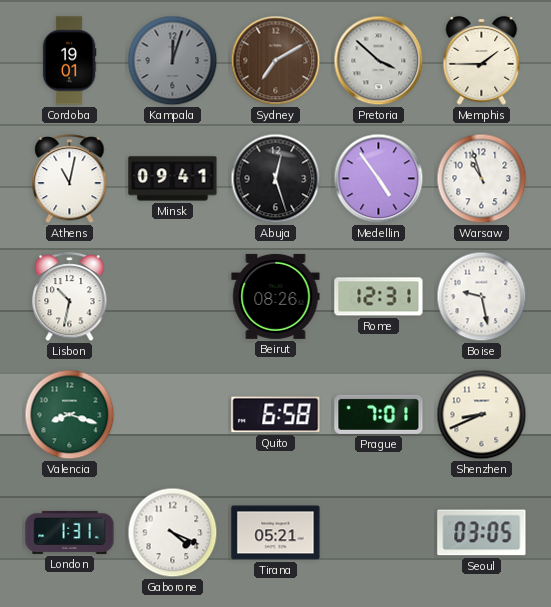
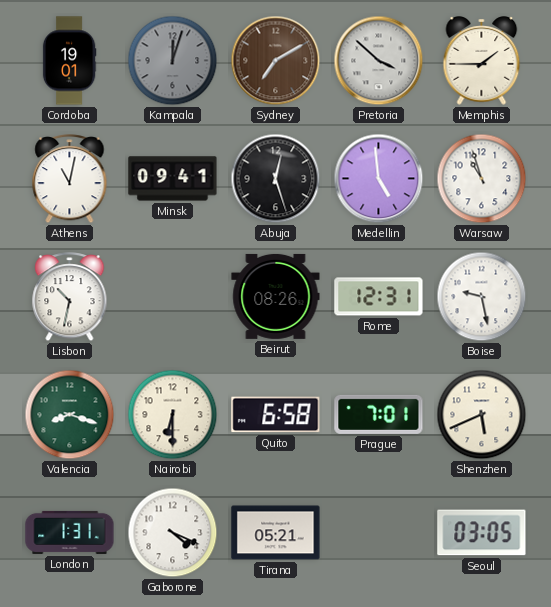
Medellin: 4:54 -> 4:59
Nairobi: none -> 6:30
Shenzhen: 8:41 -> 5:41
